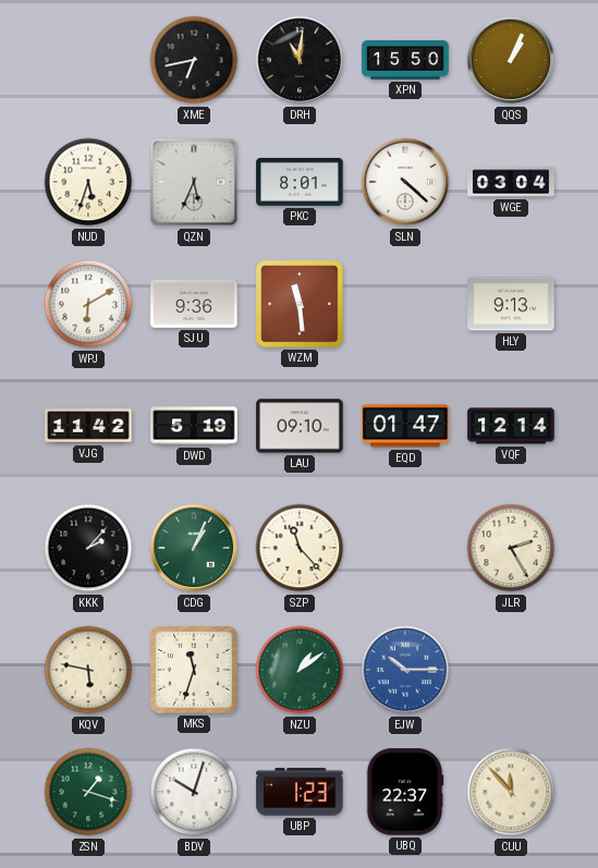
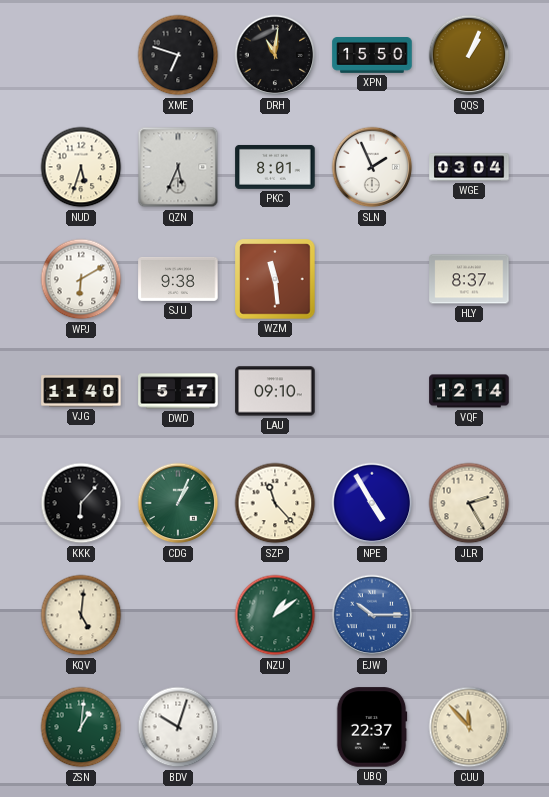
XME: 6:43 -> 6:48
SLN: 4:22 -> 1:56
SJU: 9:36 -> 9:38
HLY: 9:13 -> 8:37
VJG: 11:42 -> 11:40
DWD: 5:19 -> 5:17
EQD: 01:47 -> none
KKK: 2:07 -> 6:07
NPE: none -> 4:55
KQV: 5:47 -> 5:01
MKS: 11:33 -> none
ZSN: 1:18 -> 1:01
UBP: 1:23 -> none
